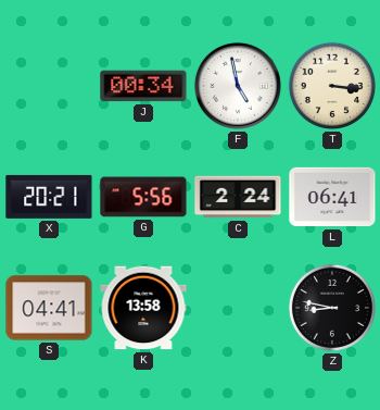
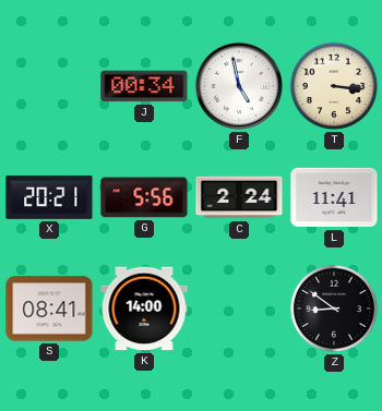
L: 06:41 -> 11:41
S: 04:41 -> 08:41
K: 13:58 -> 14:00
Z: 8:47 -> 8:51
